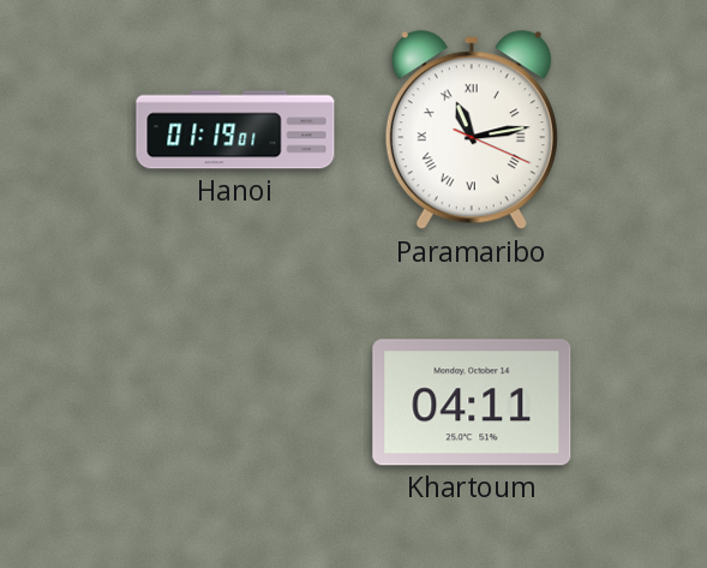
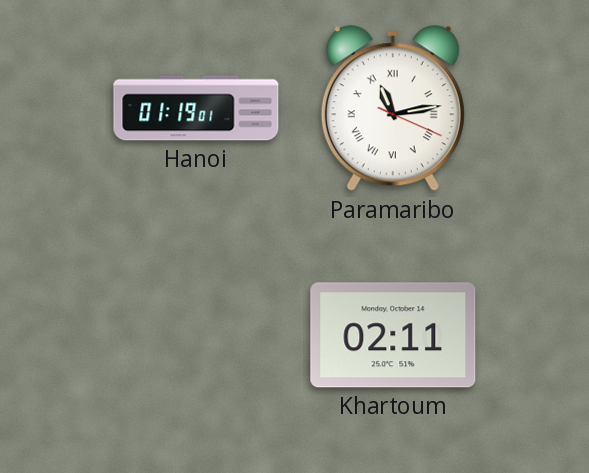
Khartoum: 04:11 -> 02:11
